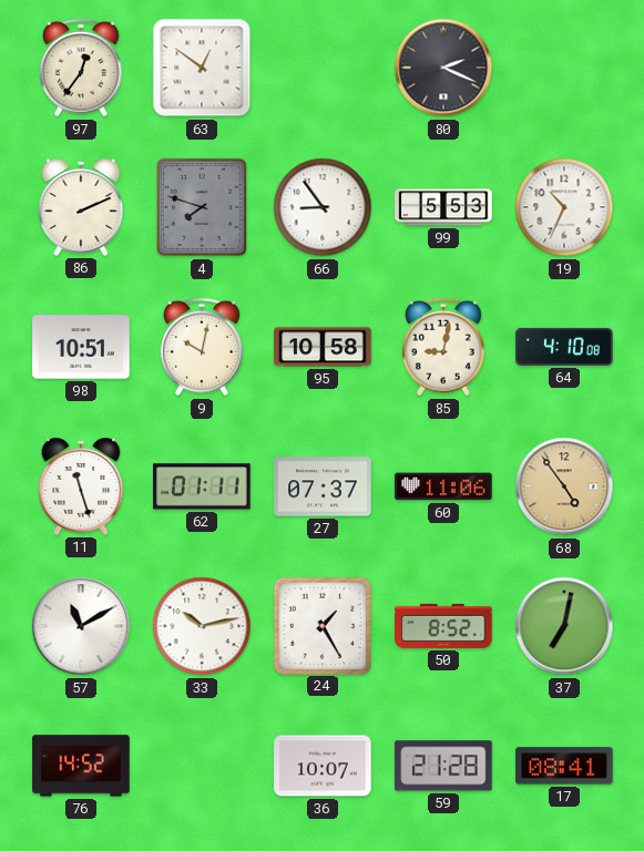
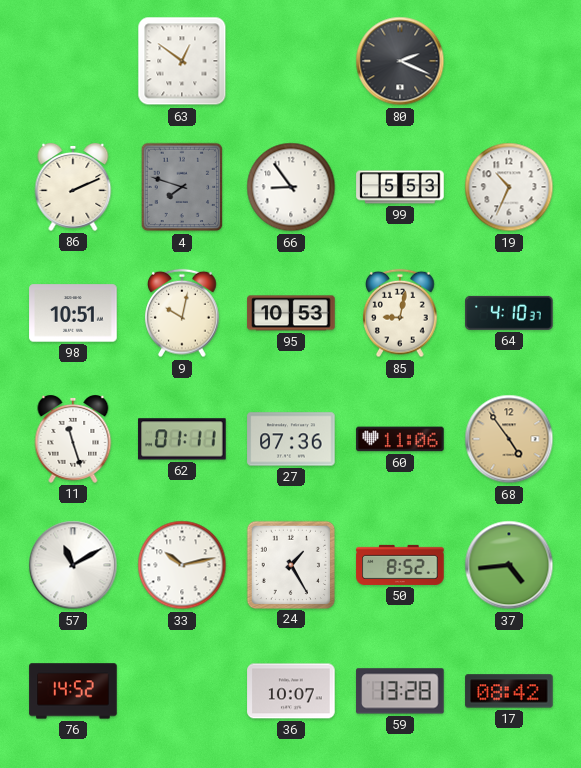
97: 12:36 -> none
95: 10:58 -> 10:53
64: 4:10:08 -> 4:10:37
27: 07:37 -> 07:36
37: 7:02 -> 4:44
59: 21:28 -> 13:28
17: 08:41 -> 08:42
